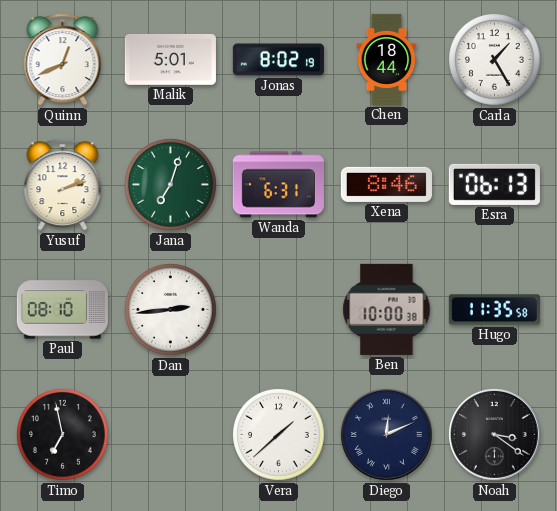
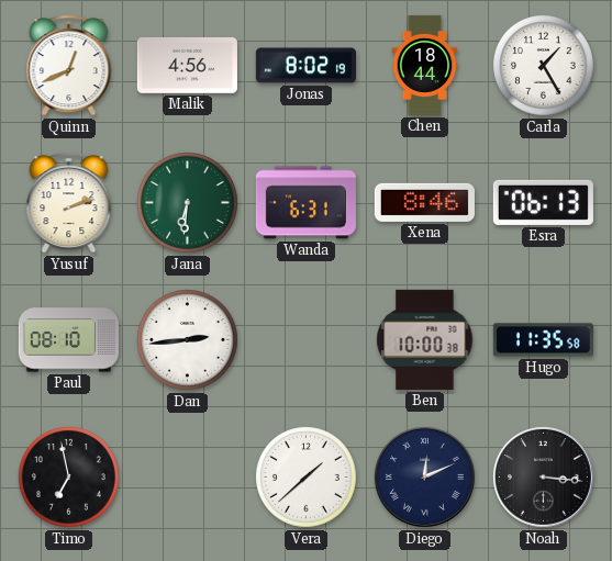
Malik: 5:01 -> 4:56
Jana: 7:03 -> 6:31
Noah: 3:21 -> 3:16
